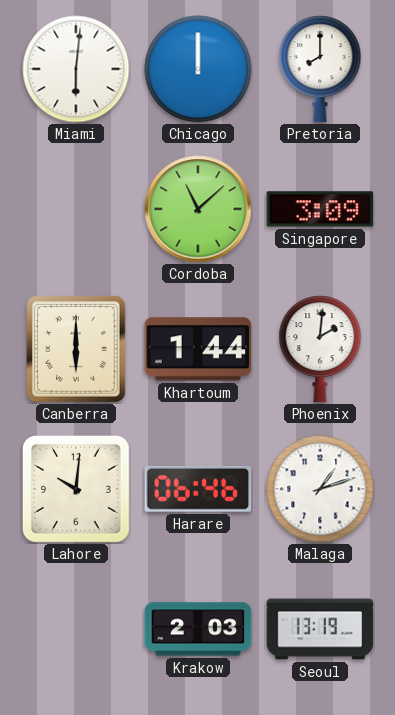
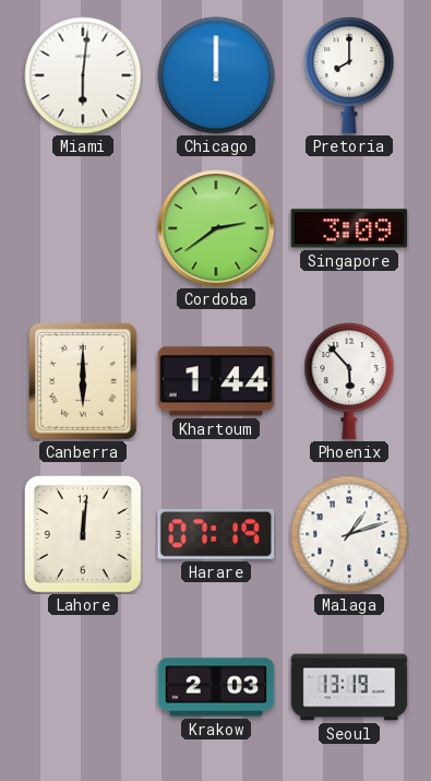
Cordoba: 11:08 -> 2:39
Phoenix: 2:01 -> 5:53
Lahore: 10:01 -> 12:01
Harare: 06:46 -> 07:19
